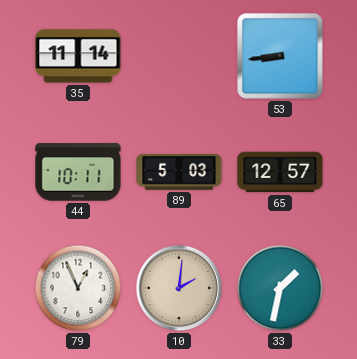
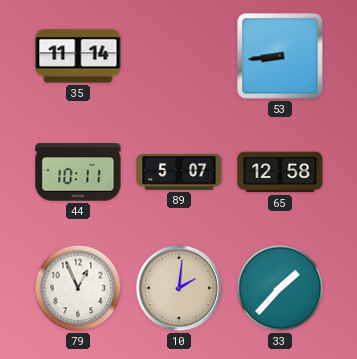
89: 5:03 -> 5:07
65: 12:57 -> 12:58
33: 1:32 -> 1:37
